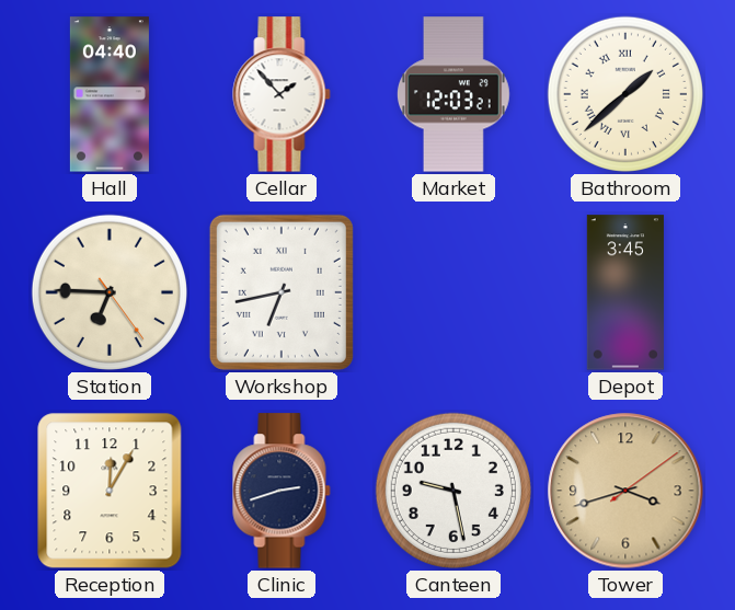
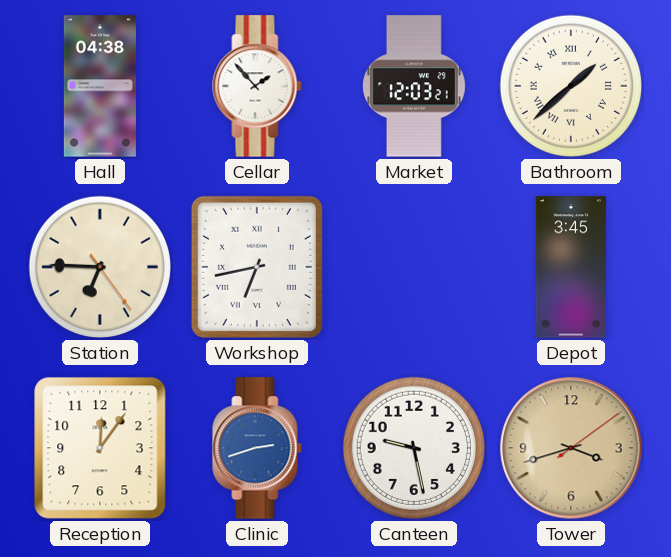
Hall: 04:40 -> 04:38
Reception: 12:05 -> 12:06
Clinic dial: navy -> blue
